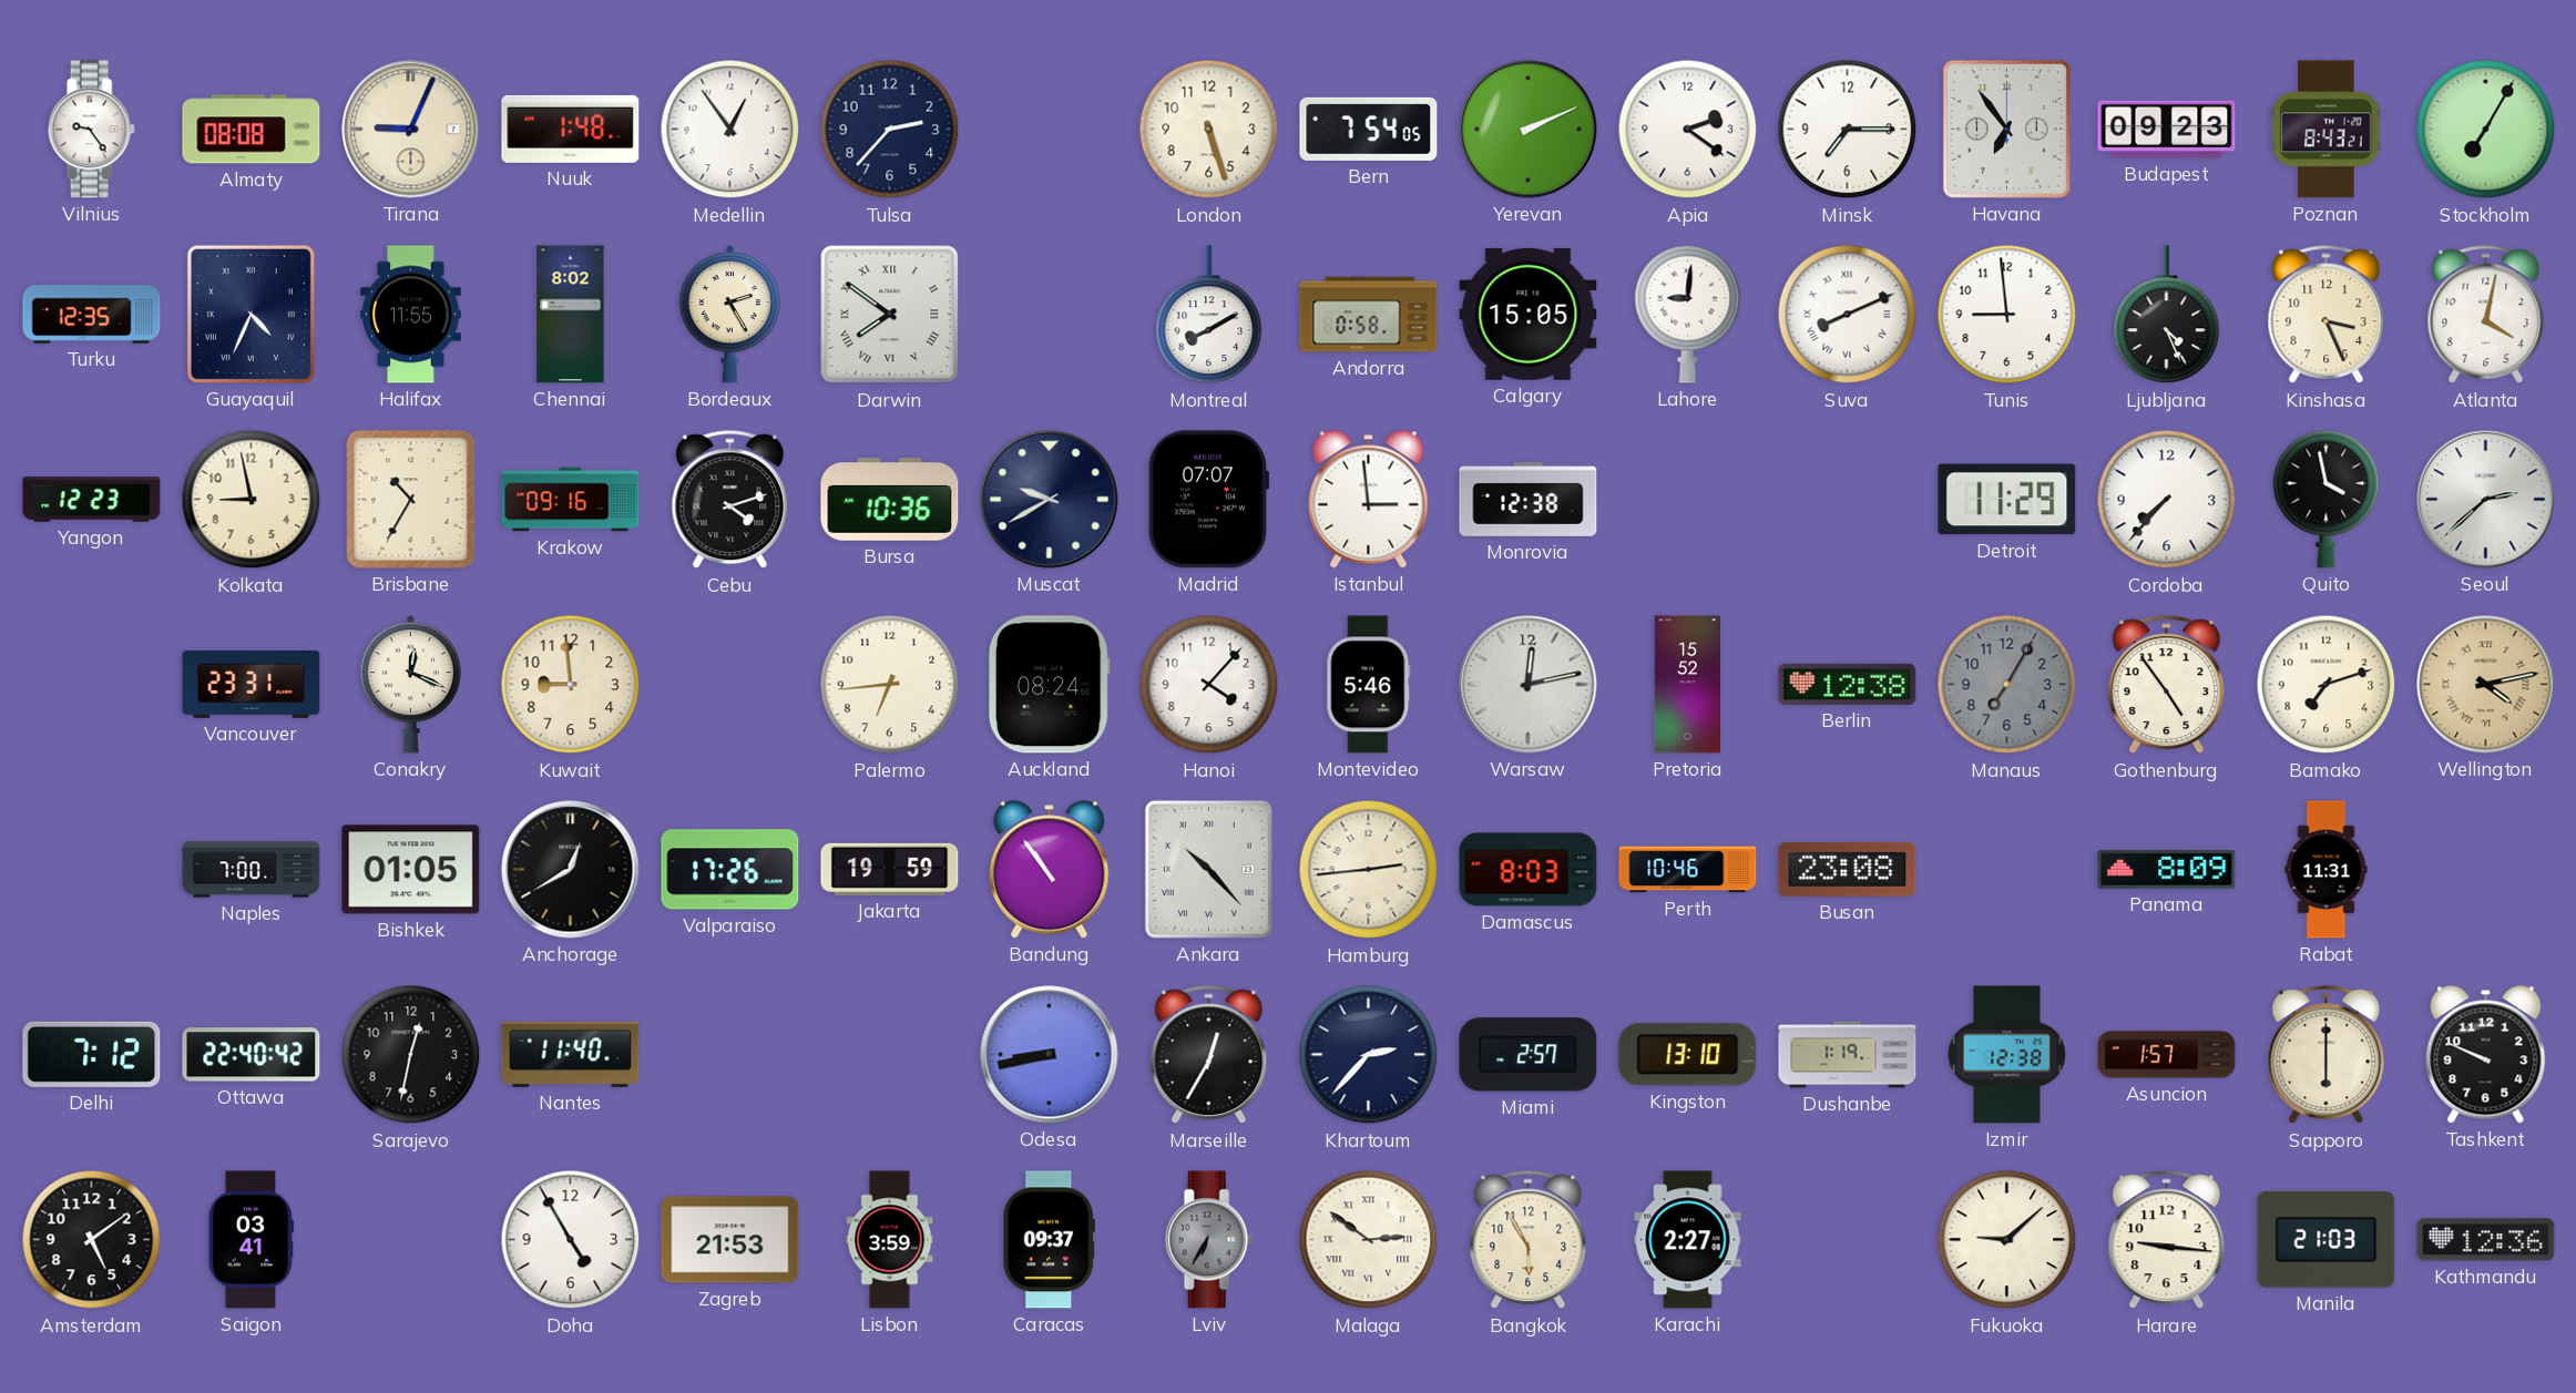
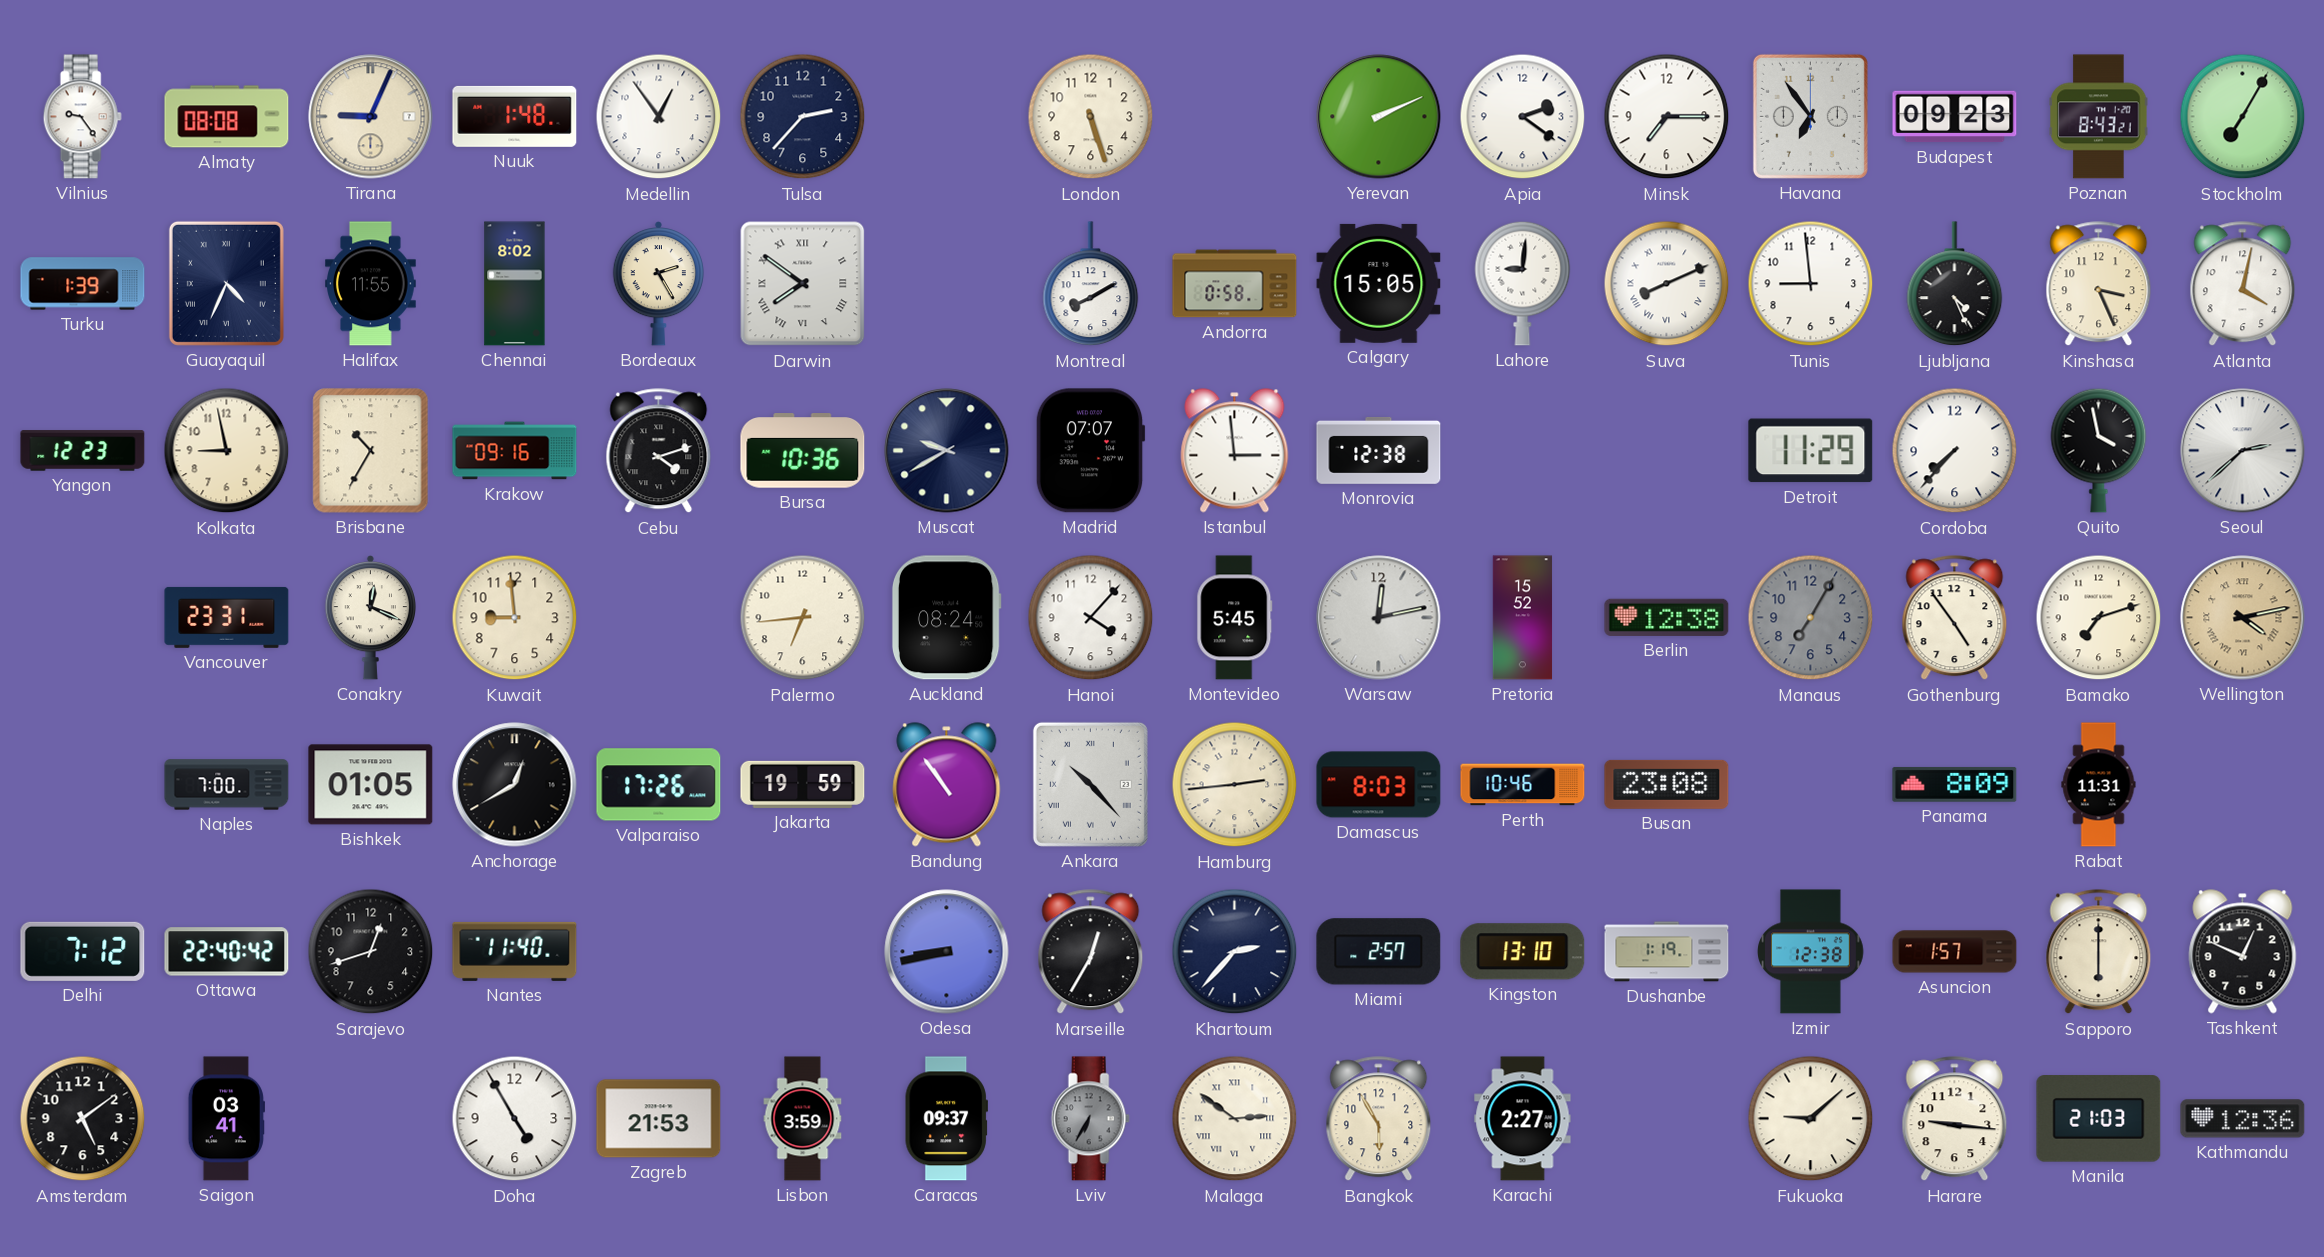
Bern: 7:54 -> none
Turku: 12:35 -> 1:39
Montevideo: 5:46 -> 5:45
Sarajevo: 12:32 -> 12:42
Tashkent: 9:49 -> 12:49
